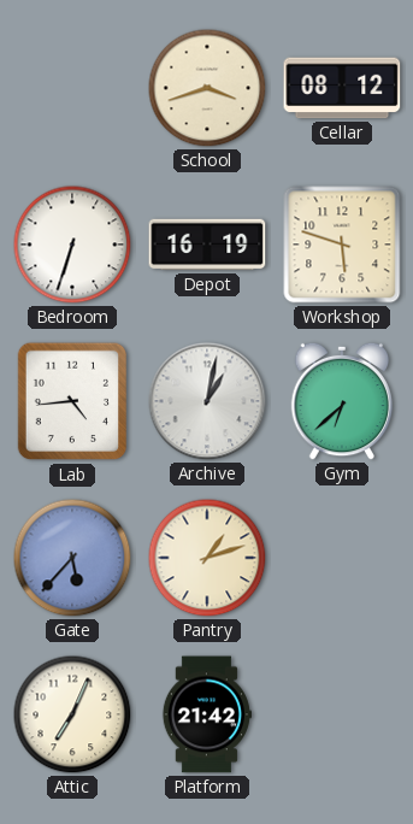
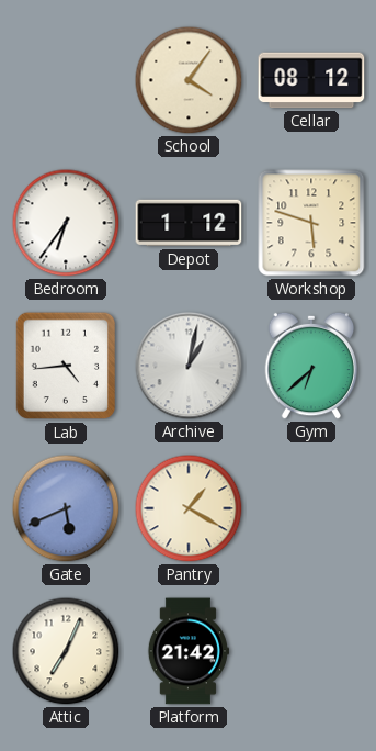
School: 3:42 -> 4:06
Bedroom: 6:33 -> 6:36
Depot: 16:19 -> 1:12
Gate: 5:37 -> 5:41
Pantry: 1:12 -> 1:20
